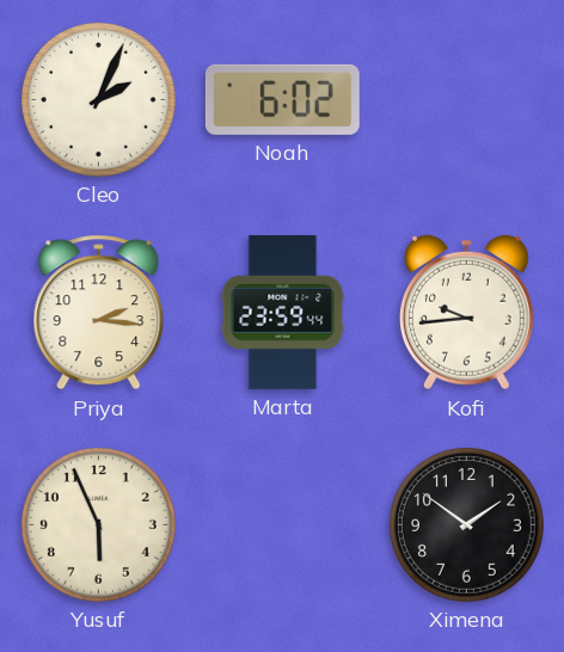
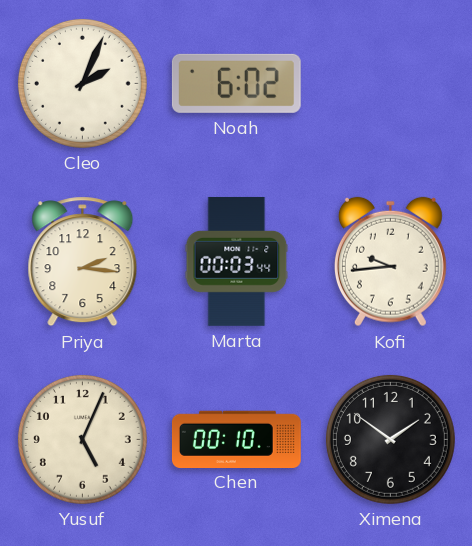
Marta: 23:59 -> 00:03
Yusuf: 5:56 -> 5:04
Chen: none -> 00:10
